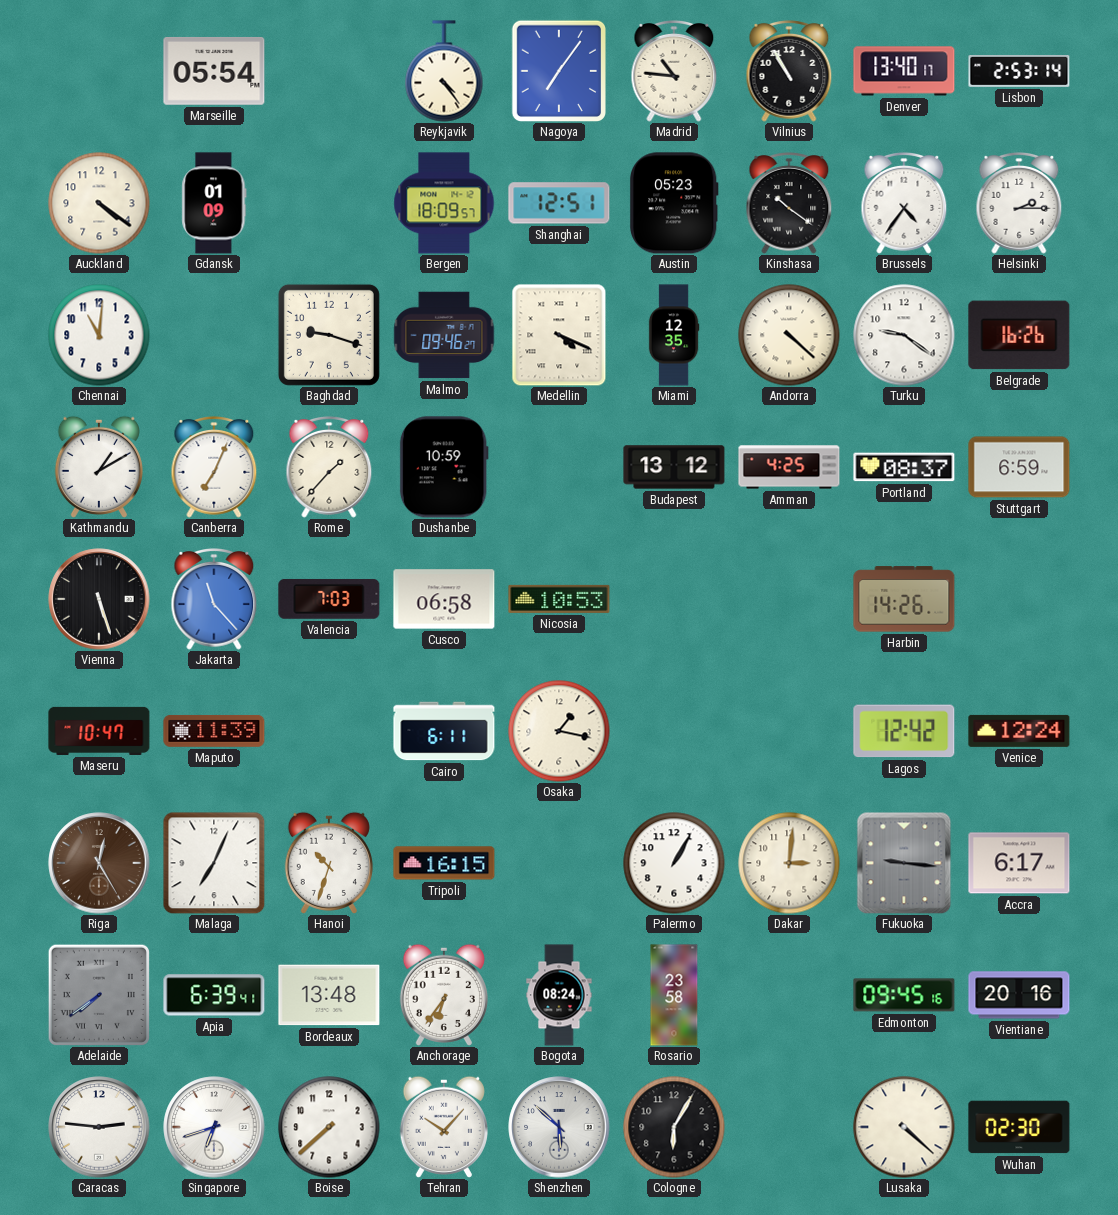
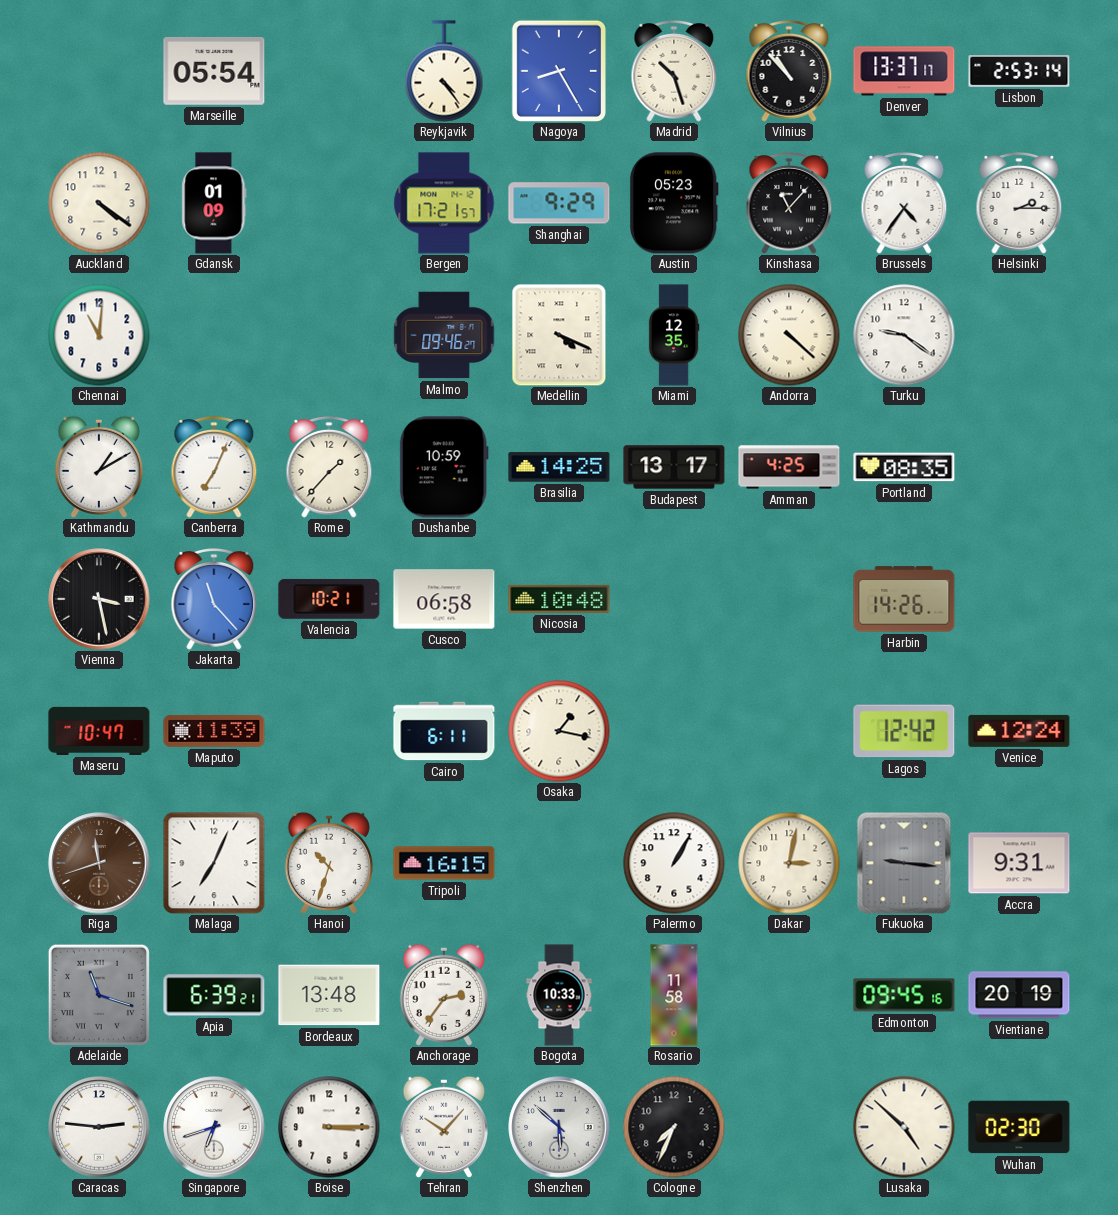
Nagoya: 7:06 -> 8:25
Madrid: 10:46 -> 10:27
Vilnius: 10:55 -> 10:53
Denver: 13:40 -> 13:37
Bergen: 18:09 -> 17:21
Shanghai: 12:51 -> 9:29
Kinshasa: 10:21 -> 11:07
Baghdad: 9:18 -> none
Belgrade: 16:26 -> none
Brasilia: none -> 14:25
Budapest: 13:12 -> 13:17
Portland: 08:37 -> 08:35
Stuttgart: 6:59 -> none
Vienna: 5:27 -> 3:28
Valencia: 7:03 -> 10:21
Nicosia: 10:53 -> 10:48
Riga: 12:25 -> 11:42
Dakar: 3:01 -> 3:02
Accra: 6:17 -> 9:31
Adelaide: 7:39 -> 11:18
Apia: 6:39:41 -> 6:39:21
Anchorage: 6:36 -> 2:36
Bogota: 08:24 -> 10:33
Rosario: 23:58 -> 11:58
Vientiane: 20:16 -> 20:19
Boise: 7:38 -> 3:15
Cologne: 6:05 -> 7:34
Lusaka: 4:22 -> 4:52
